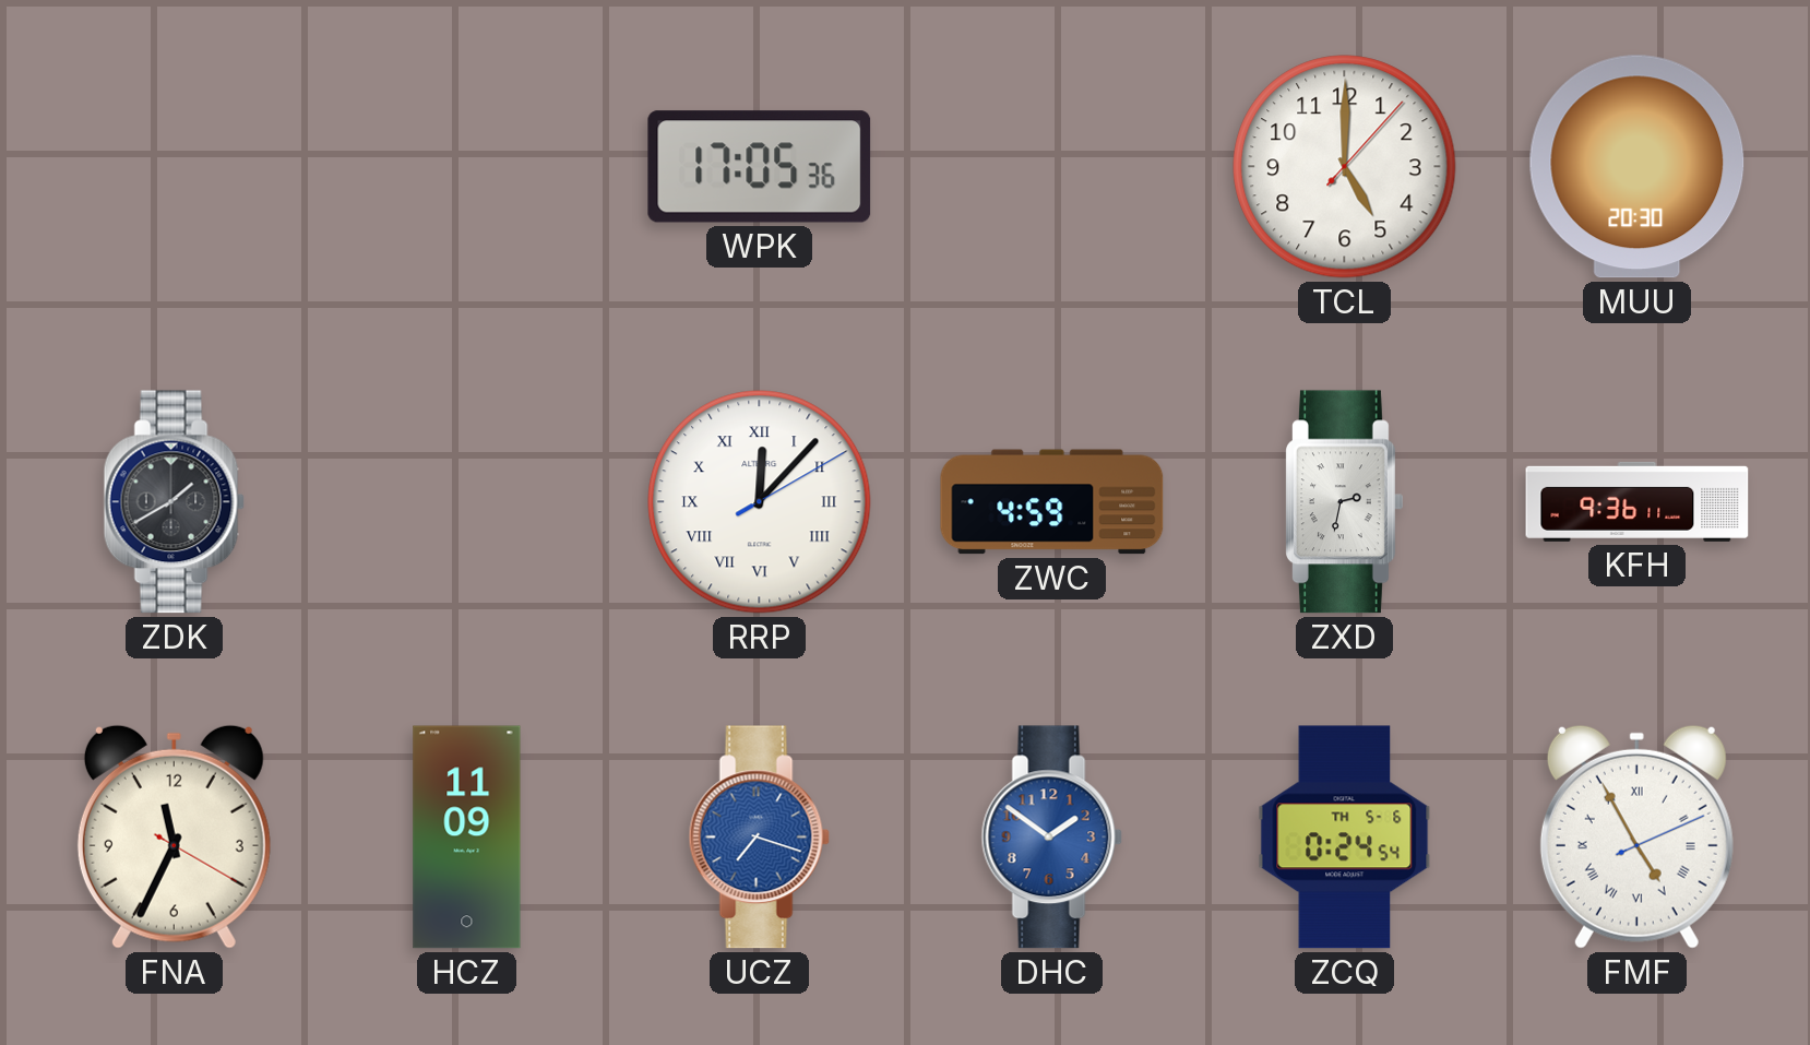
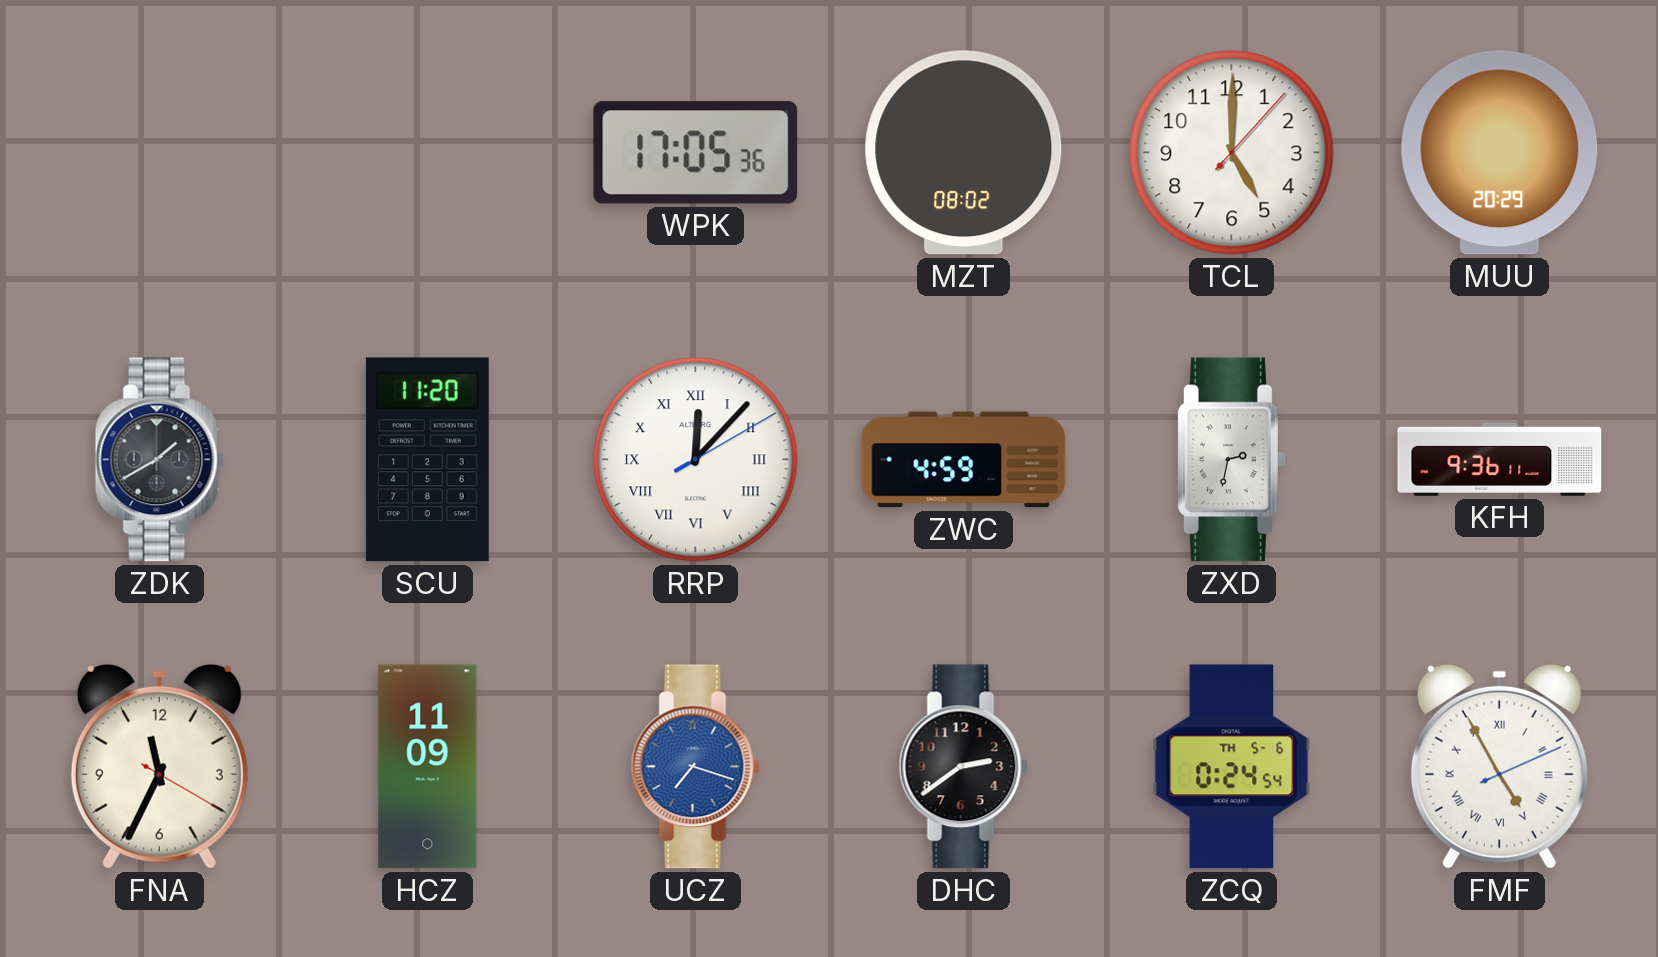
MZT: none -> 08:02
MUU: 20:30 -> 20:29
SCU: none -> 11:20
DHC: 1:51 -> 2:39
DHC dial: blue -> black
